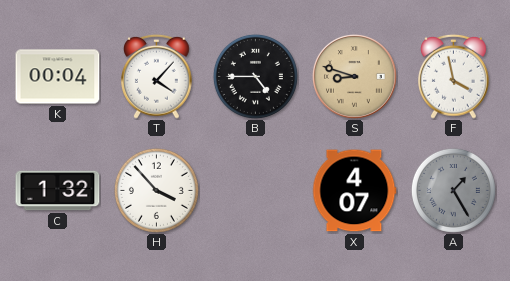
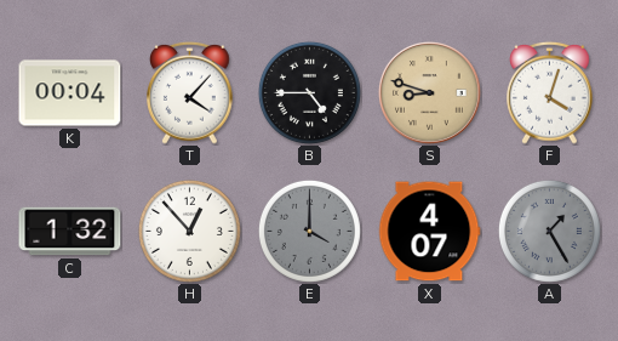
F: 3:58 -> 4:03
H: 3:53 -> 12:53
E: none -> 4:00
